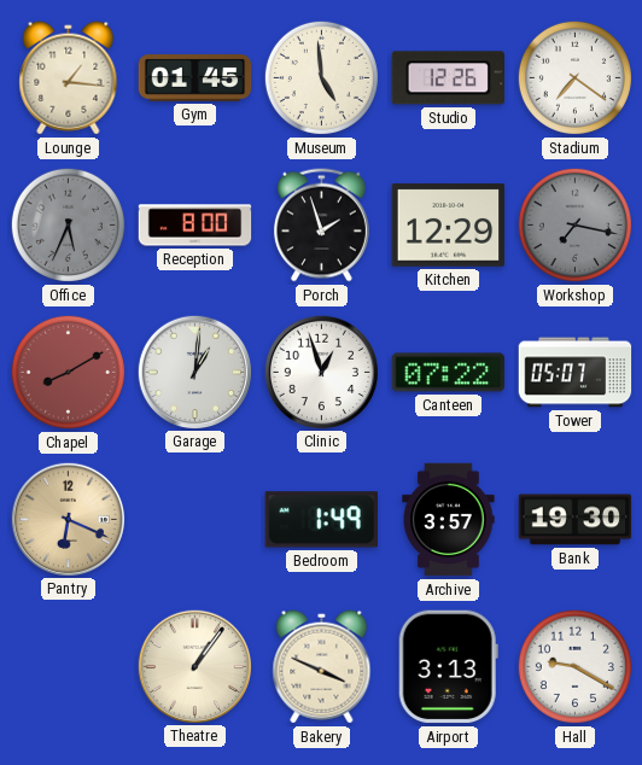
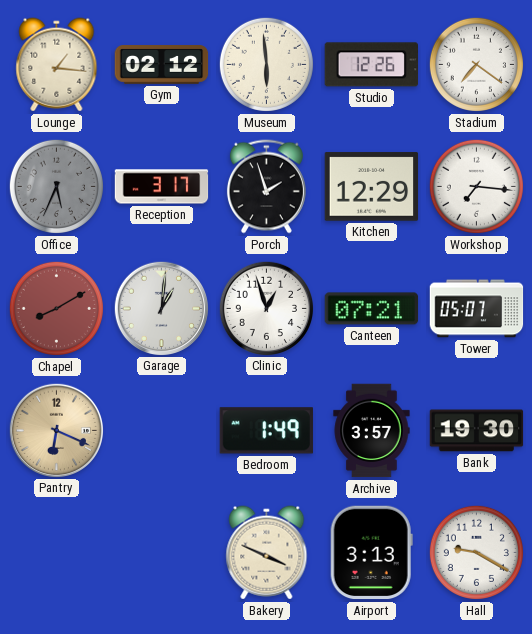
Gym: 01:45 -> 02:12
Museum: 4:59 -> 5:59
Reception: 8:00 -> 3:17
Workshop: 7:17 -> 7:16
Workshop dial: grey -> white
Canteen: 07:22 -> 07:21
Theatre: 1:06 -> none
